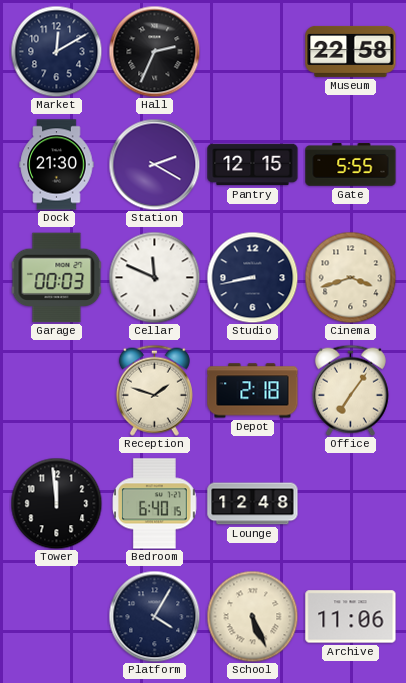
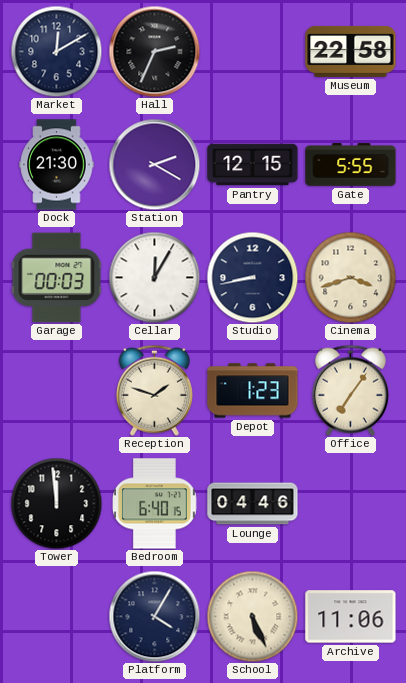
Cellar: 11:49 -> 12:05
Depot: 2:18 -> 1:23
Lounge: 12:48 -> 04:46
